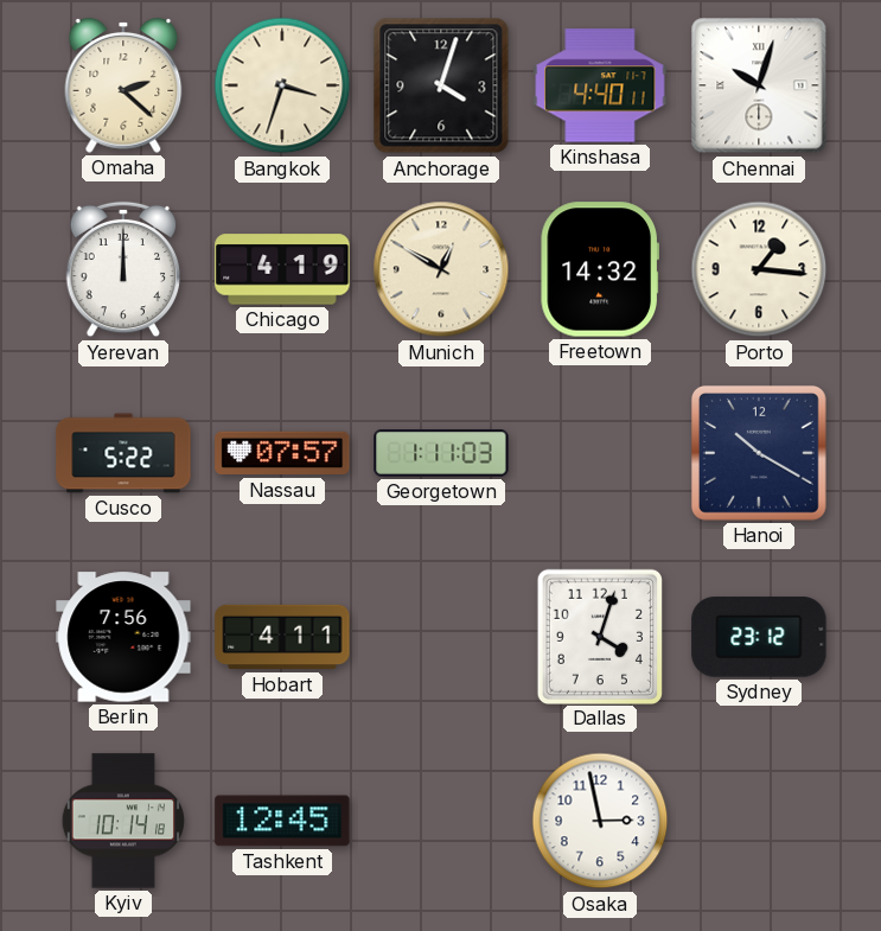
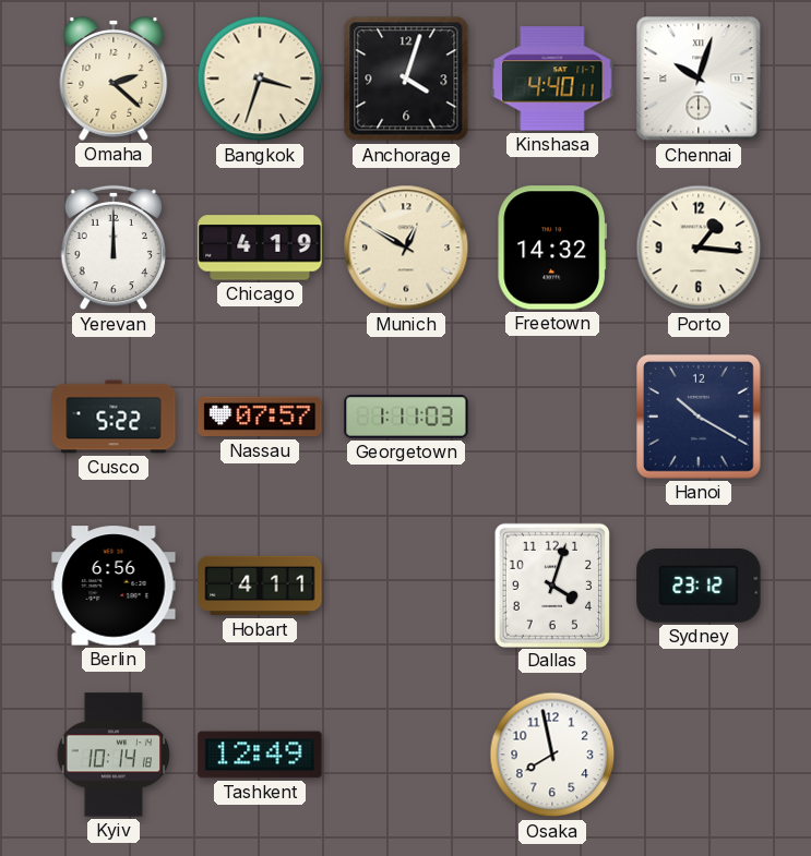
Berlin: 7:56 -> 6:56
Tashkent: 12:45 -> 12:49
Osaka: 2:58 -> 7:58
